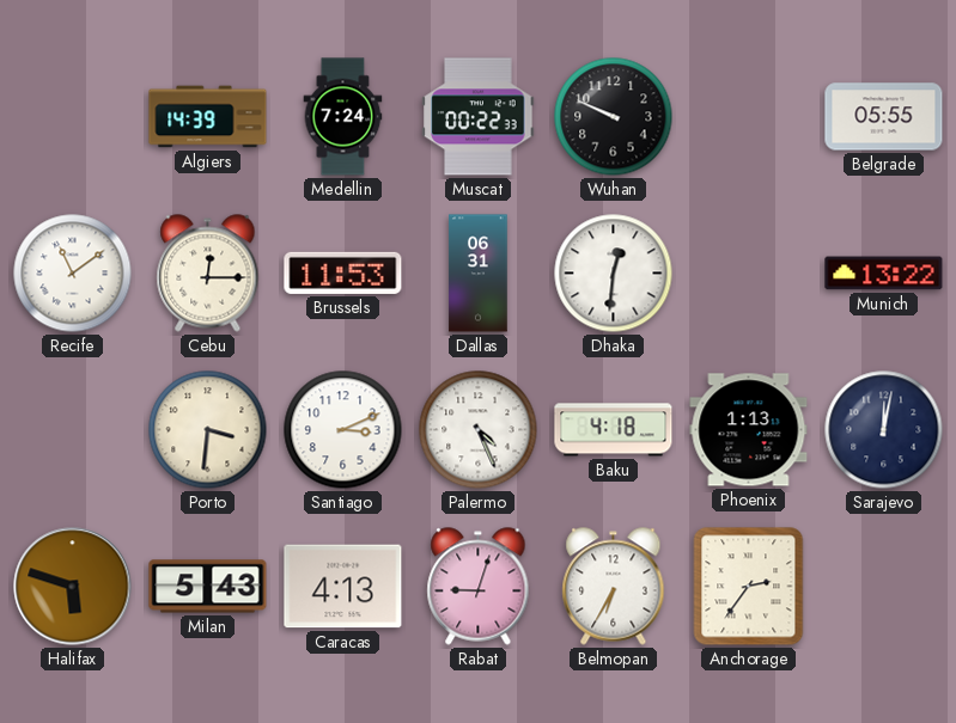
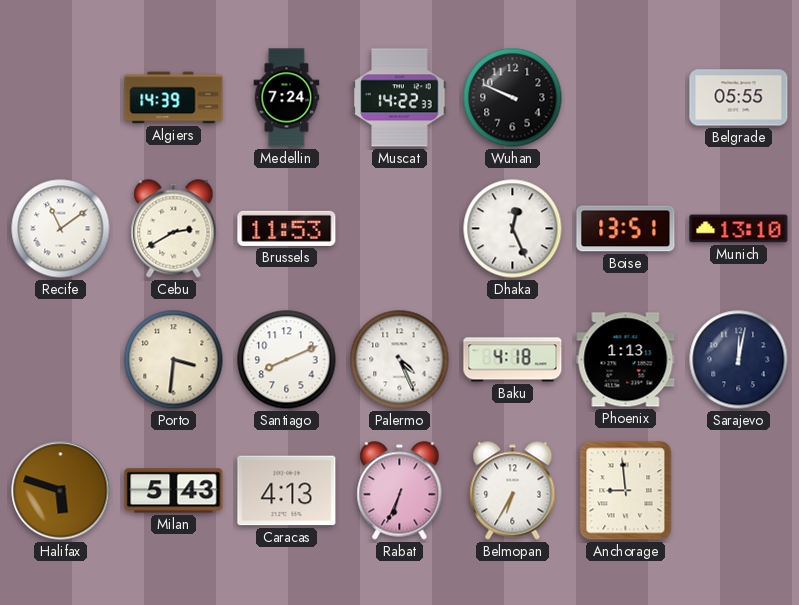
Muscat: 00:22 -> 14:22
Cebu: 12:15 -> 2:40
Dallas: 06:31 -> none
Dhaka: 12:31 -> 12:26
Boise: none -> 13:51
Munich: 13:22 -> 13:10
Santiago: 3:11 -> 8:11
Rabat: 9:03 -> 6:34
Anchorage: 2:36 -> 8:59
